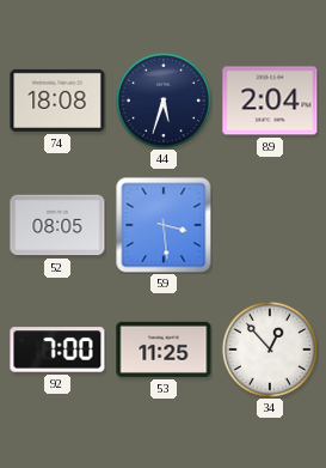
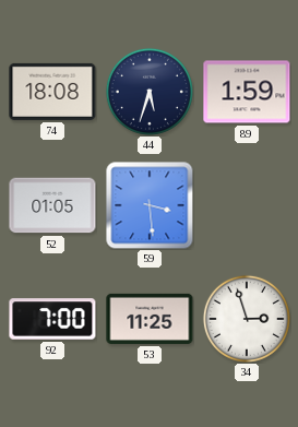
89: 2:04 -> 1:59
52: 08:05 -> 01:05
34: 12:53 -> 2:57
